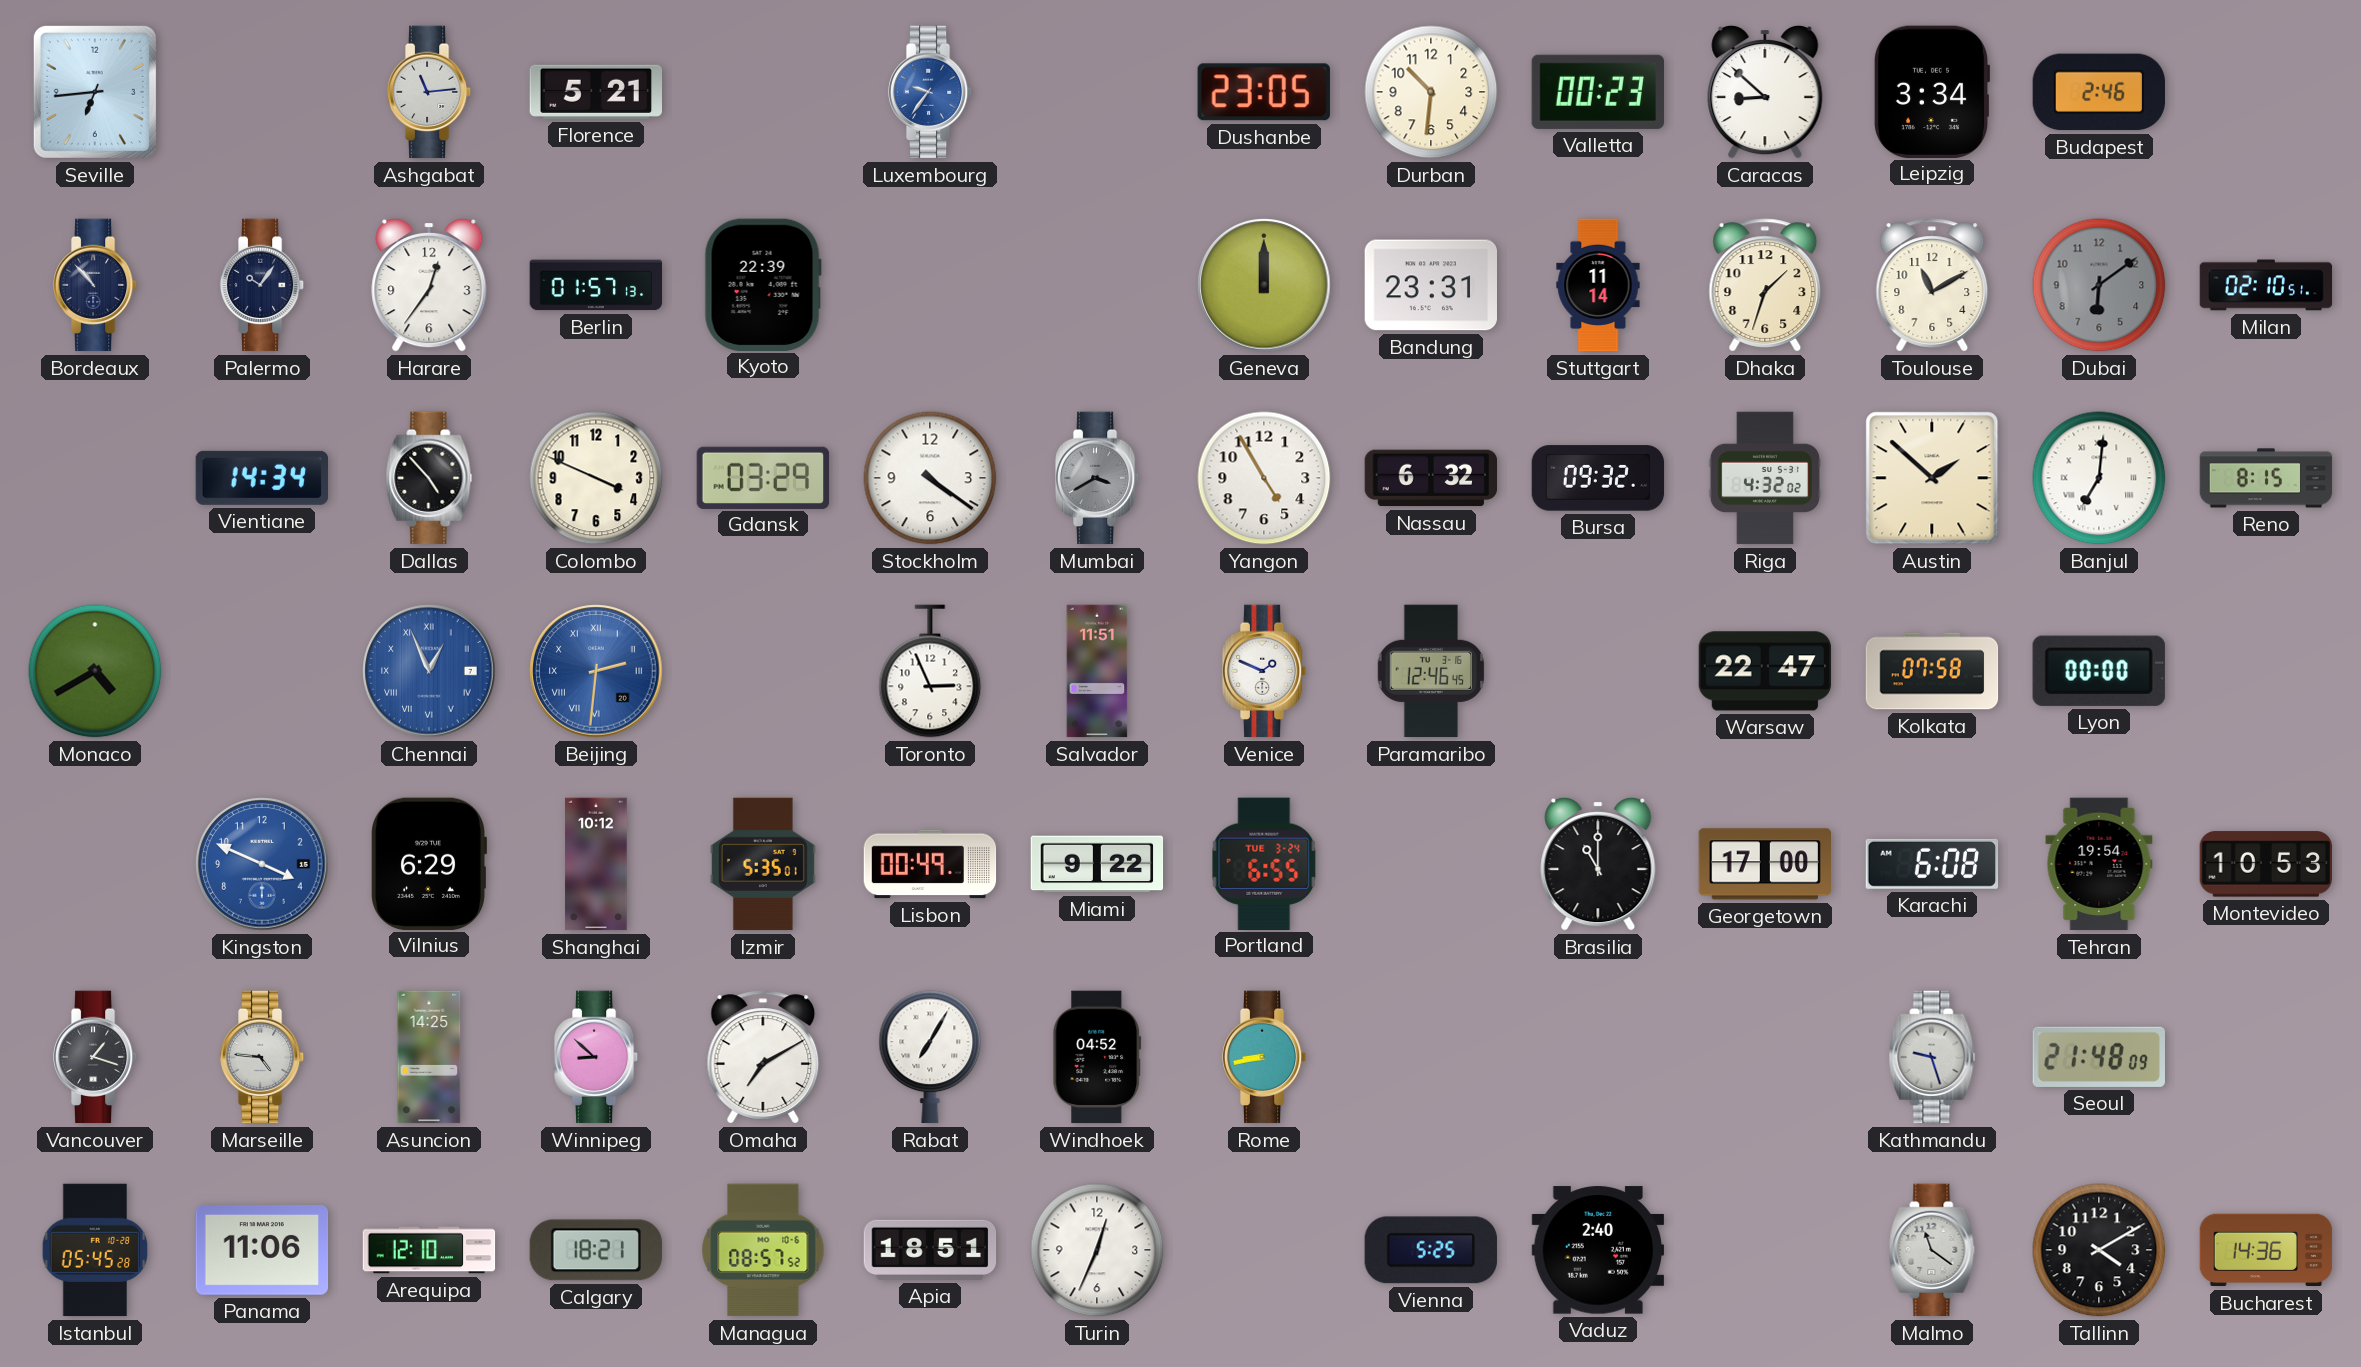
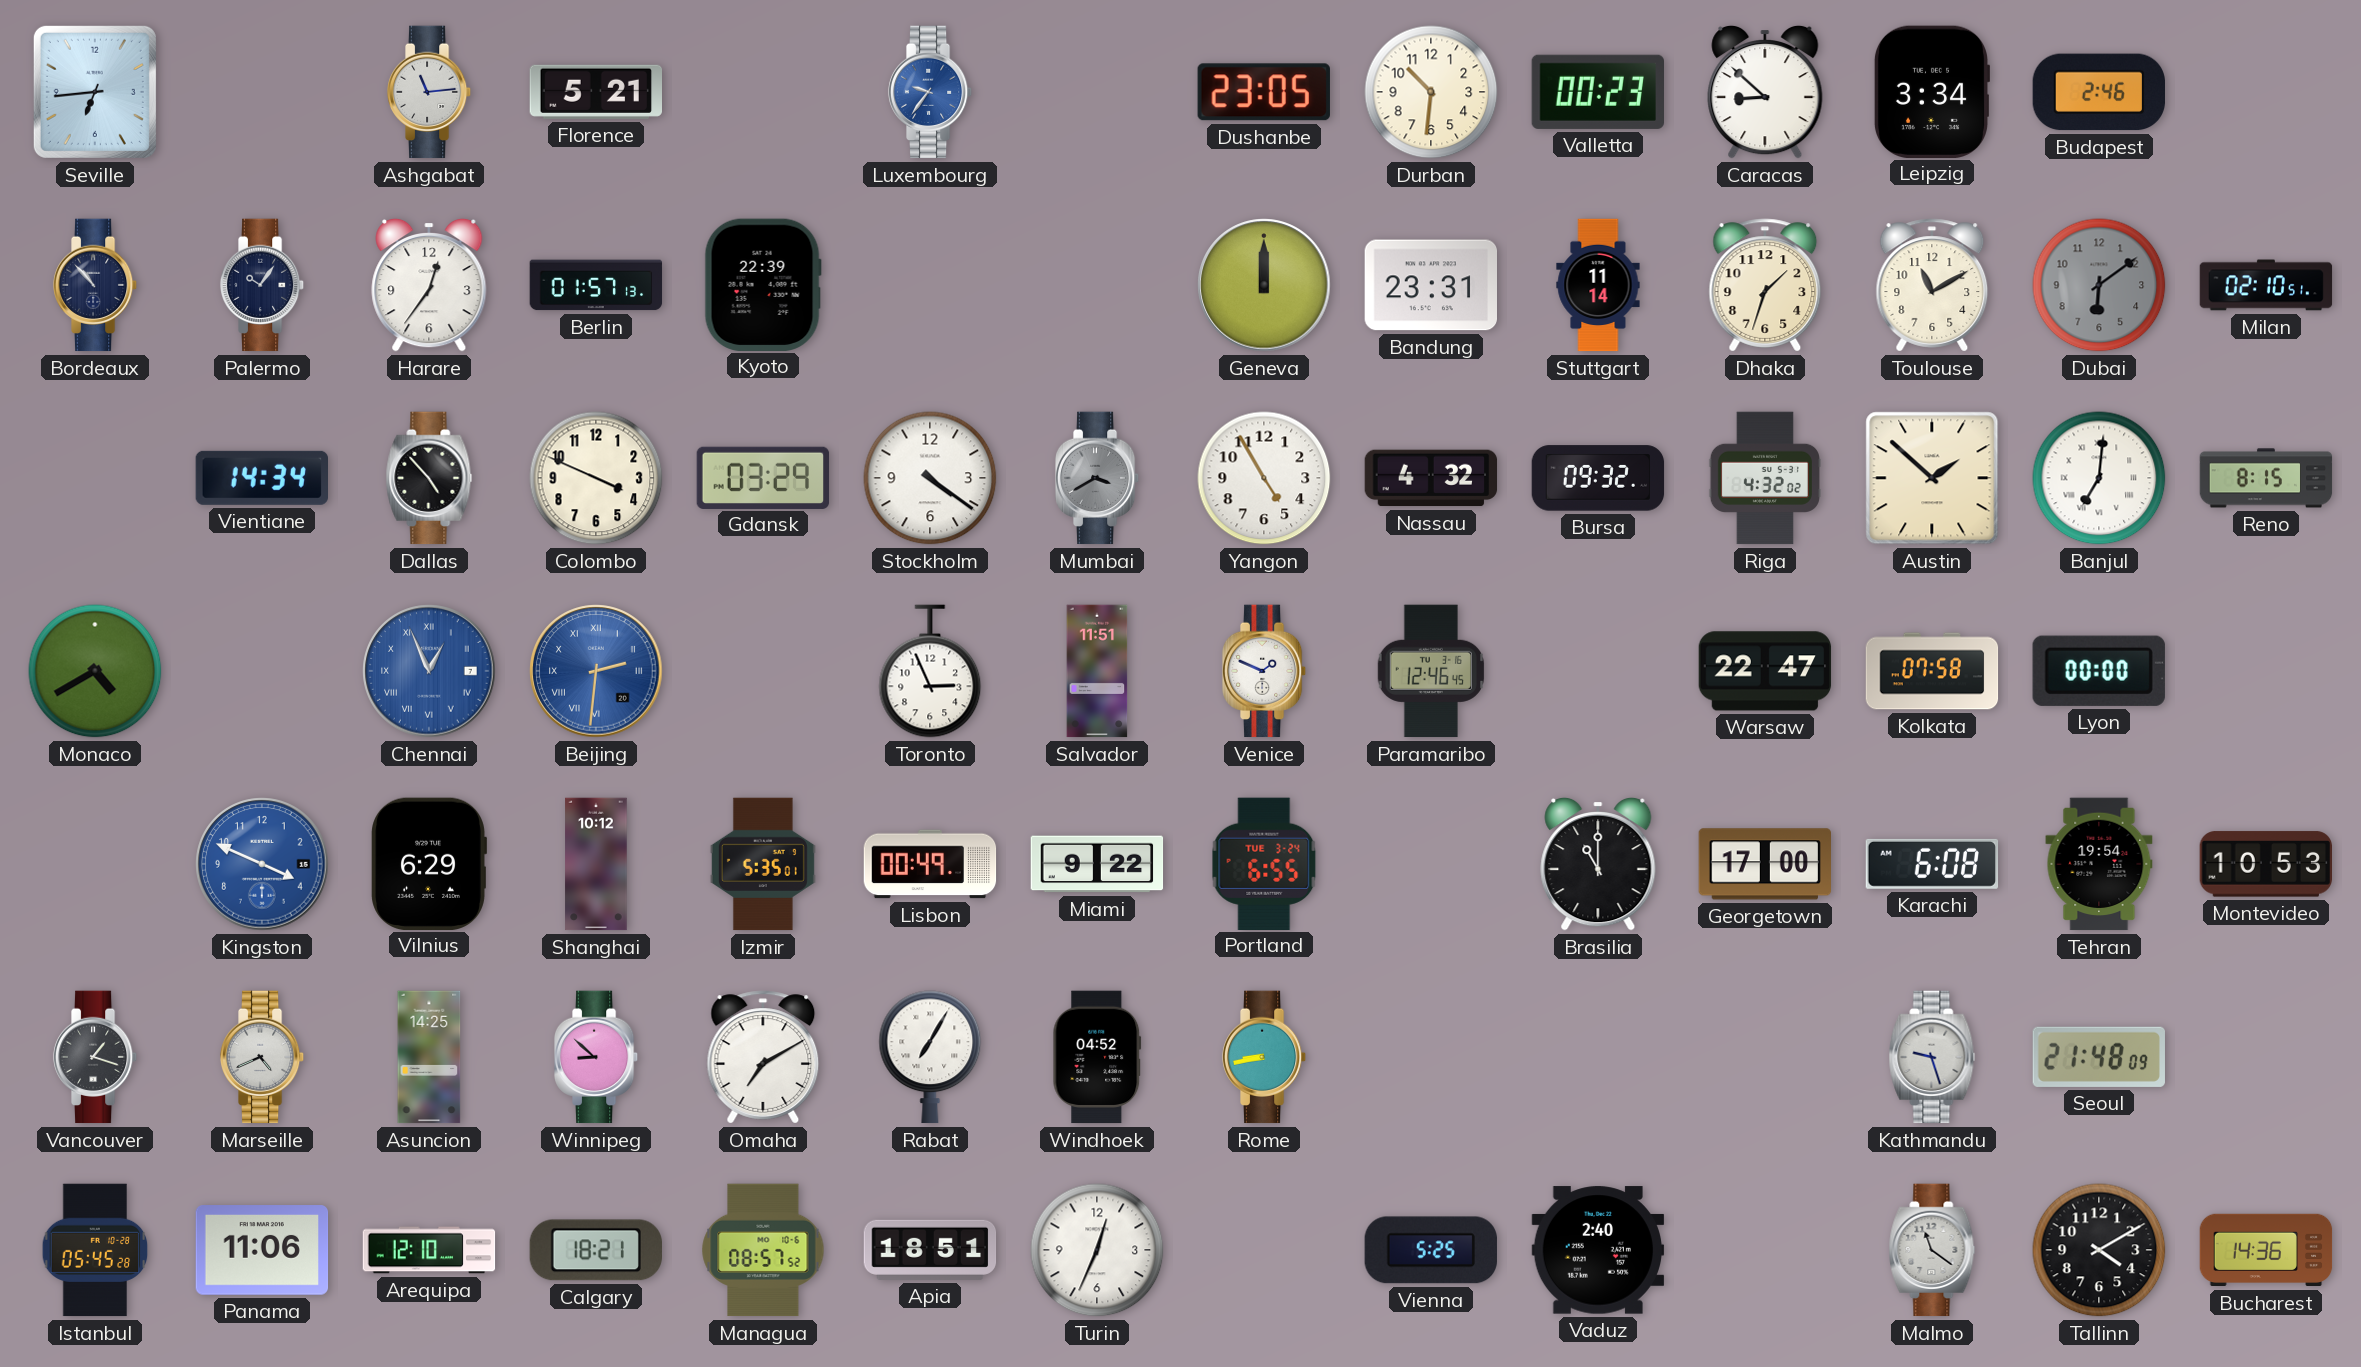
Nassau: 6:32 -> 4:32
Marseille: 4:46 -> 4:41
